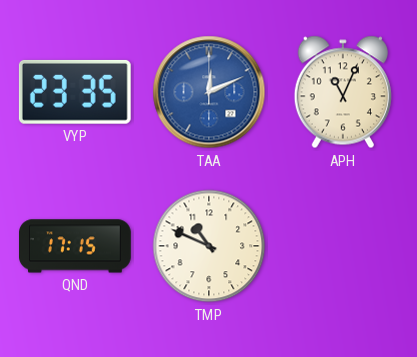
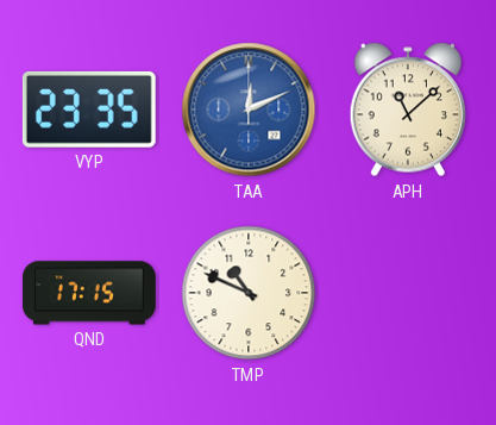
APH: 11:04 -> 11:08
